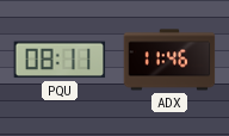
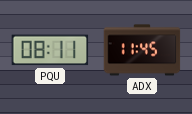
ADX: 11:46 -> 11:45
